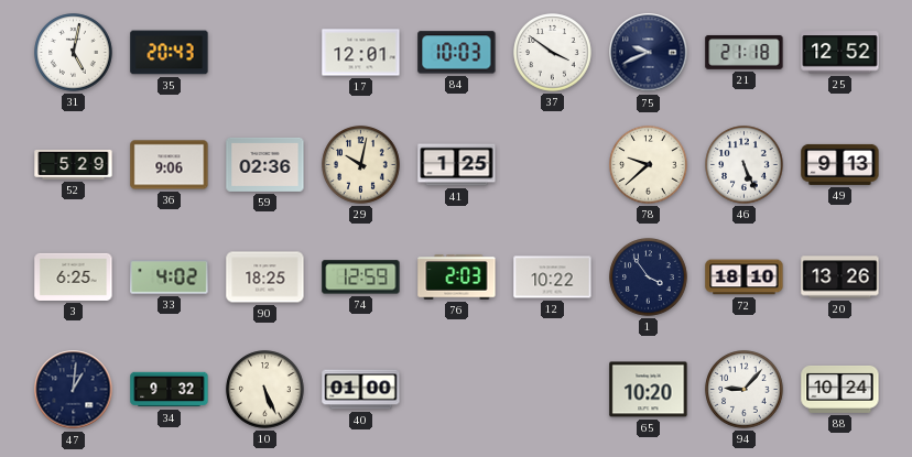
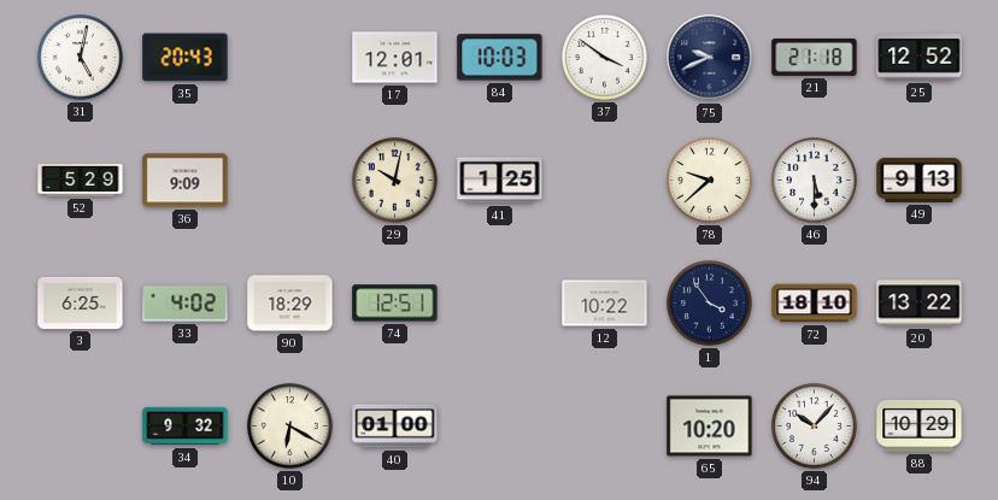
36: 9:06 -> 9:09
59: 02:36 -> none
46: 5:26 -> 5:30
90: 18:25 -> 18:29
74: 12:59 -> 12:51
76: 2:03 -> none
20: 13:26 -> 13:22
47: 1:01 -> none
10: 5:26 -> 6:20
94: 9:07 -> 10:07
88: 10:24 -> 10:29
